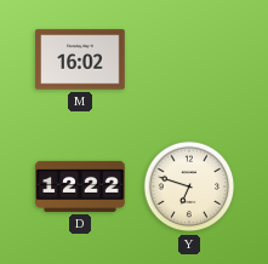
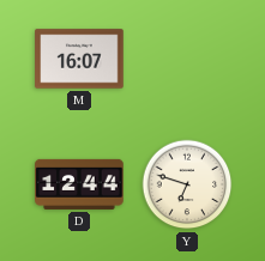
M: 16:02 -> 16:07
D: 12:22 -> 12:44
